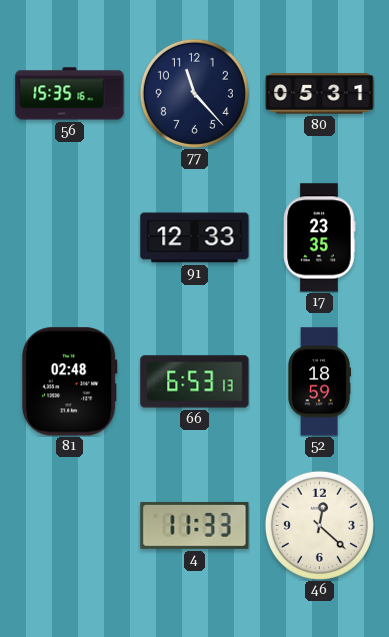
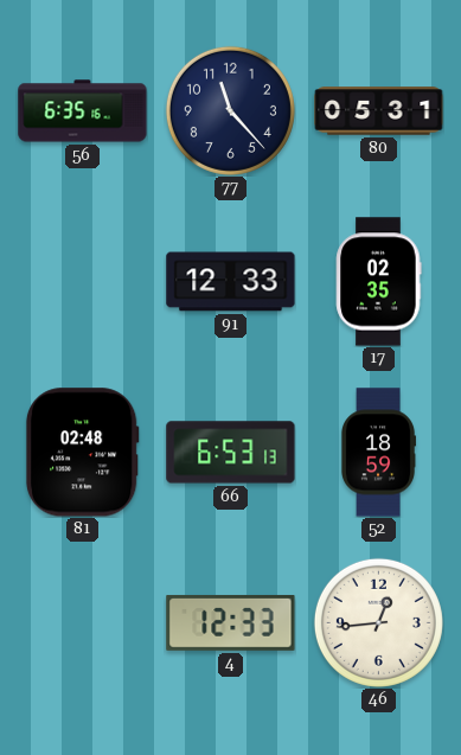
56: 15:35 -> 6:35
17: 23:35 -> 02:35
4: 11:33 -> 12:33
46: 12:22 -> 12:44
